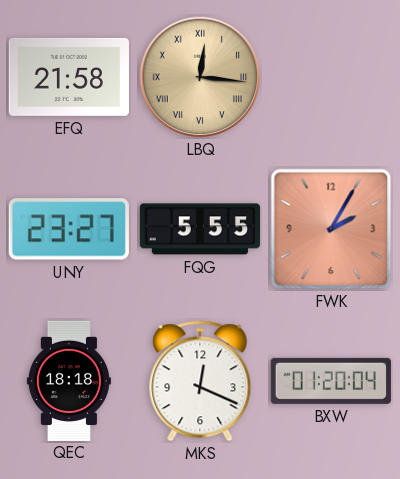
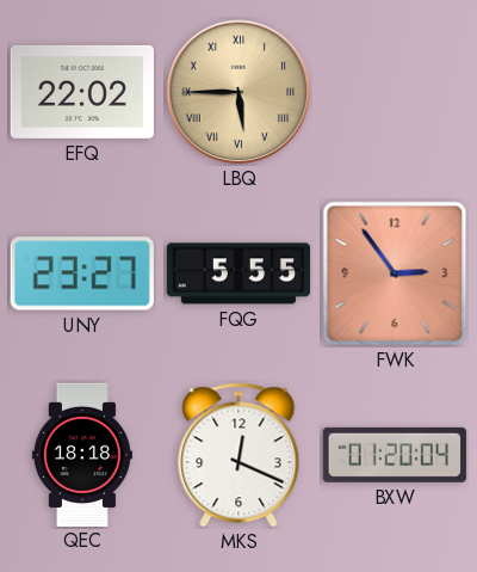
EFQ: 21:58 -> 22:02
LBQ: 12:16 -> 5:45
FWK: 2:05 -> 2:54
